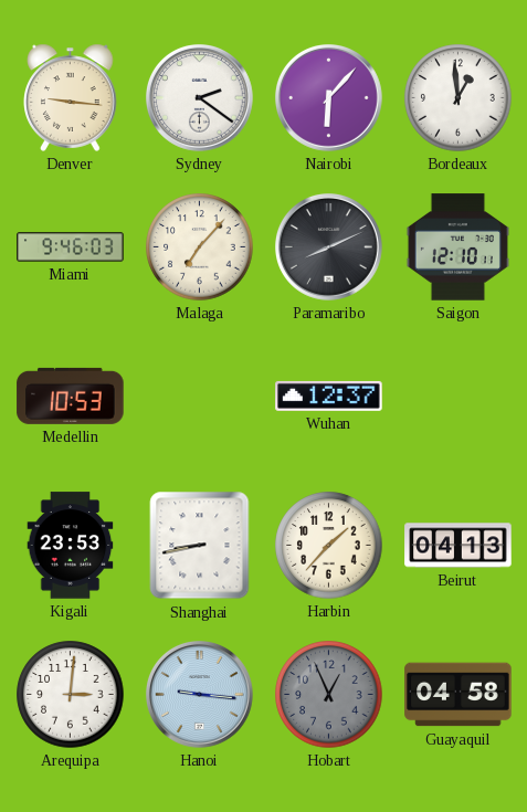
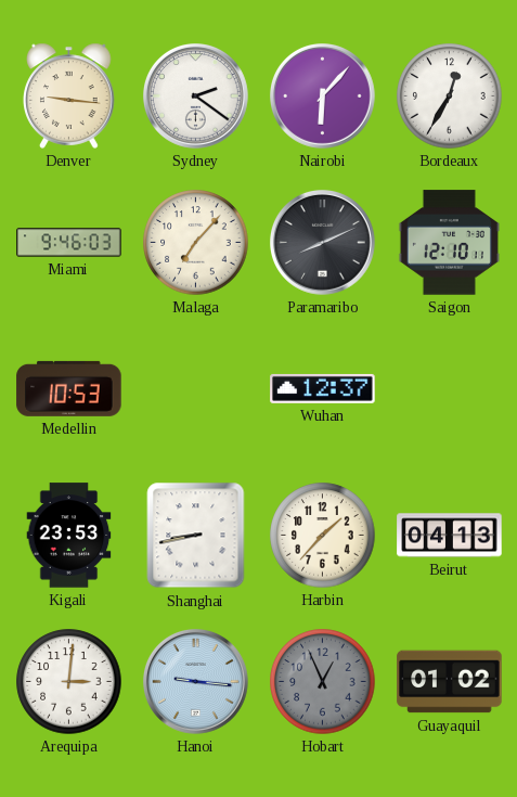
Bordeaux: 12:59 -> 12:35
Guayaquil: 04:58 -> 01:02
